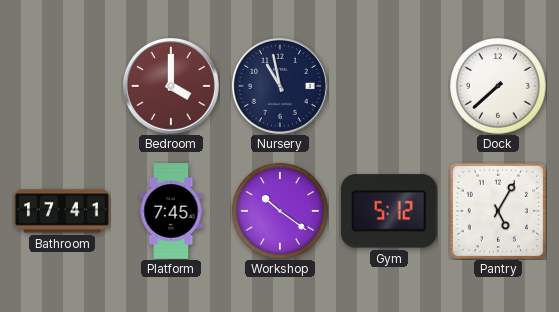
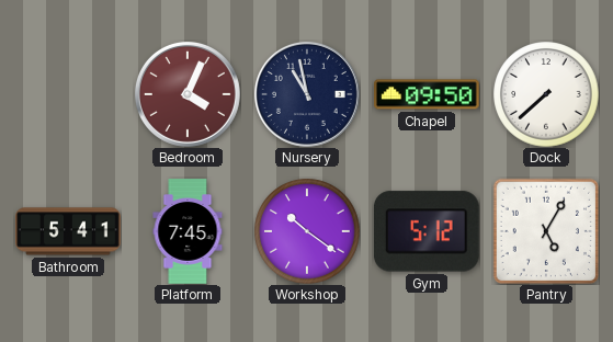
Bedroom: 4:00 -> 4:04
Chapel: none -> 09:50
Bathroom: 17:41 -> 5:41
